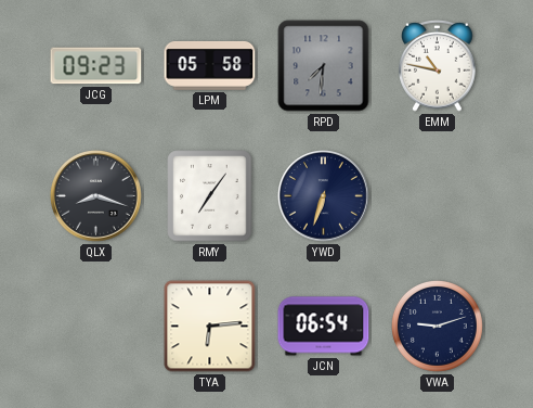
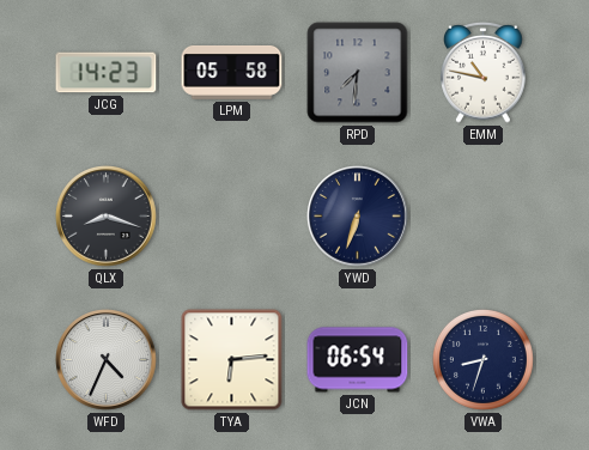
JCG: 09:23 -> 14:23
RMY: 7:06 -> none
WFD: none -> 4:34
VWA: 9:12 -> 8:33
